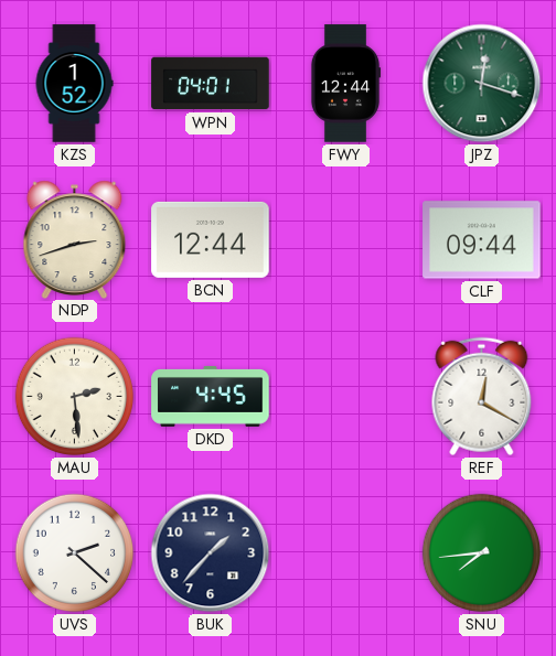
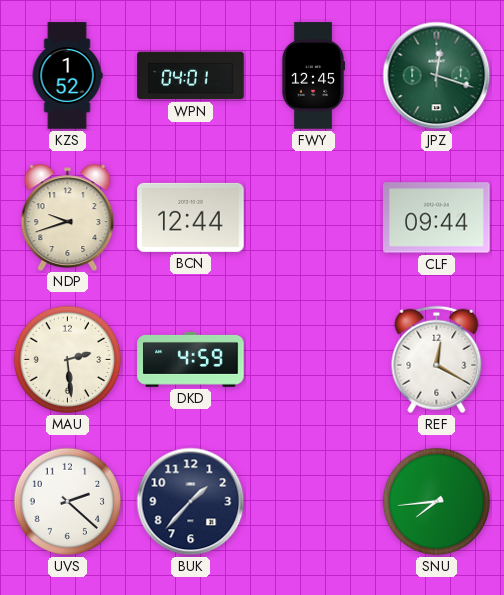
FWY: 12:44 -> 12:45
NDP: 2:42 -> 9:42
DKD: 4:45 -> 4:59
